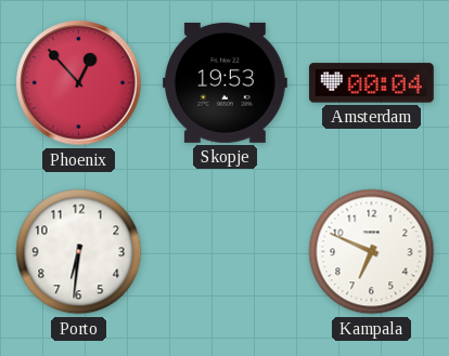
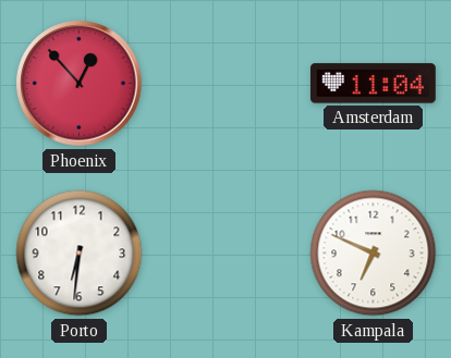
Skopje: 19:53 -> none
Amsterdam: 00:04 -> 11:04
